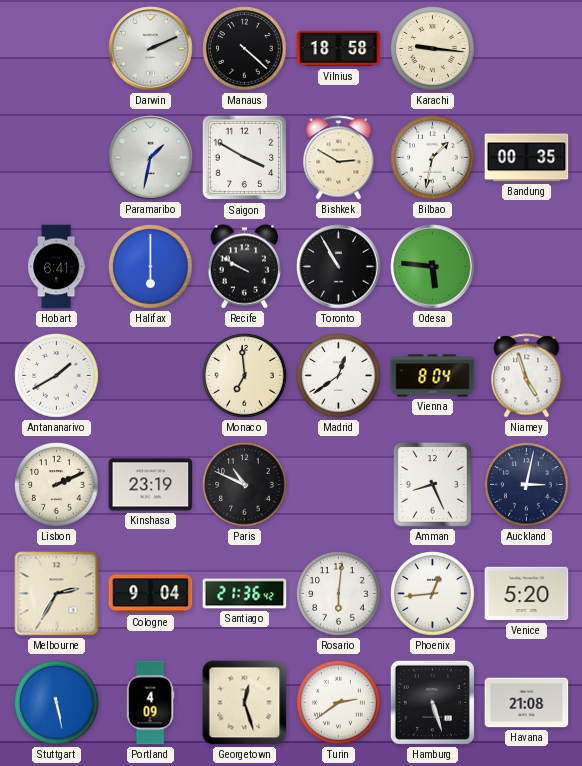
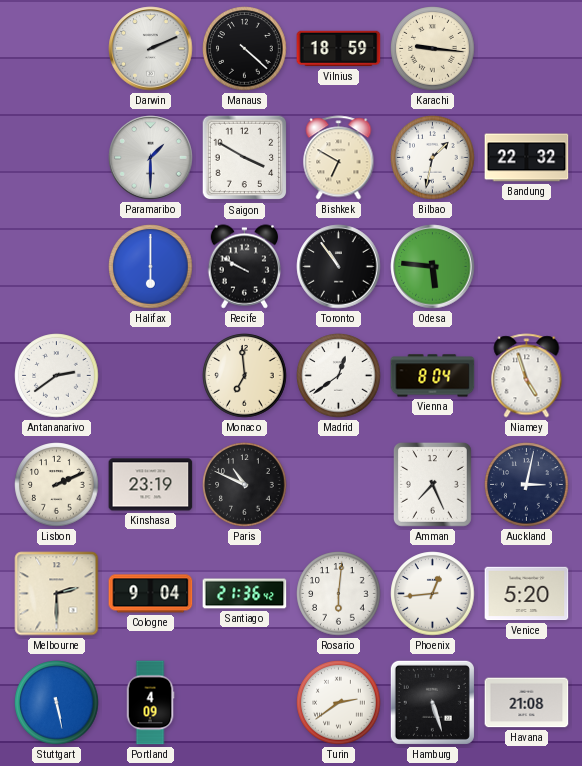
Vilnius: 18:58 -> 18:59
Paramaribo: 1:32 -> 1:30
Bishkek: 2:50 -> 6:50
Bandung: 00:35 -> 22:32
Hobart: 6:41 -> none
Toronto: 10:55 -> 10:54
Antananarivo: 1:40 -> 2:39
Amman: 8:26 -> 7:26
Melbourne: 2:35 -> 2:30
Georgetown: 12:27 -> none
